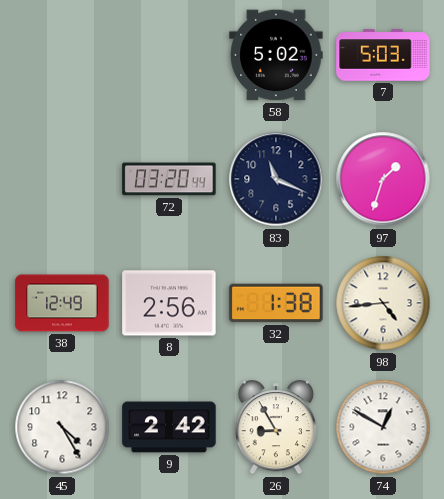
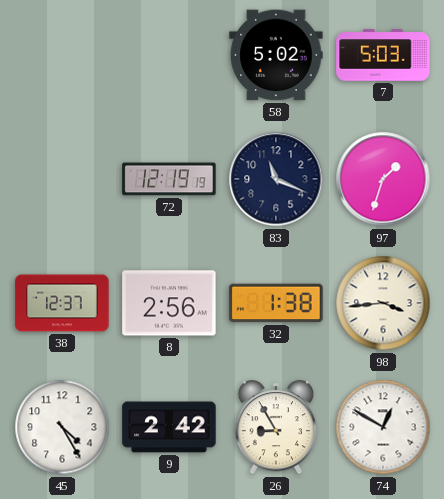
72: 03:20 -> 12:19
38: 12:49 -> 12:37
98: 4:44 -> 3:44
